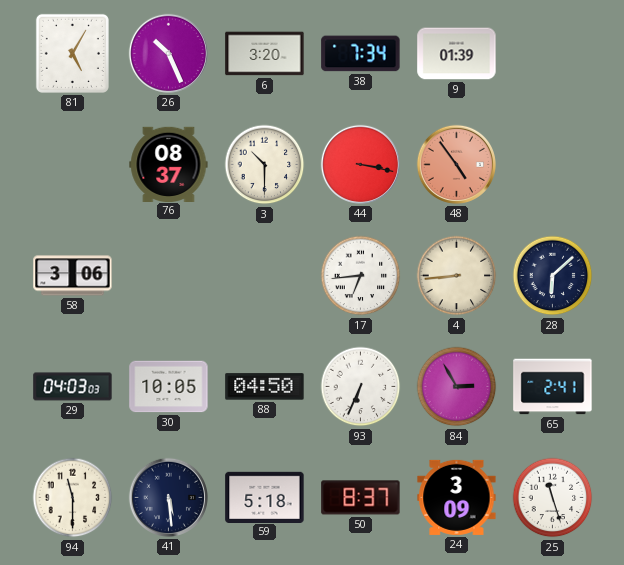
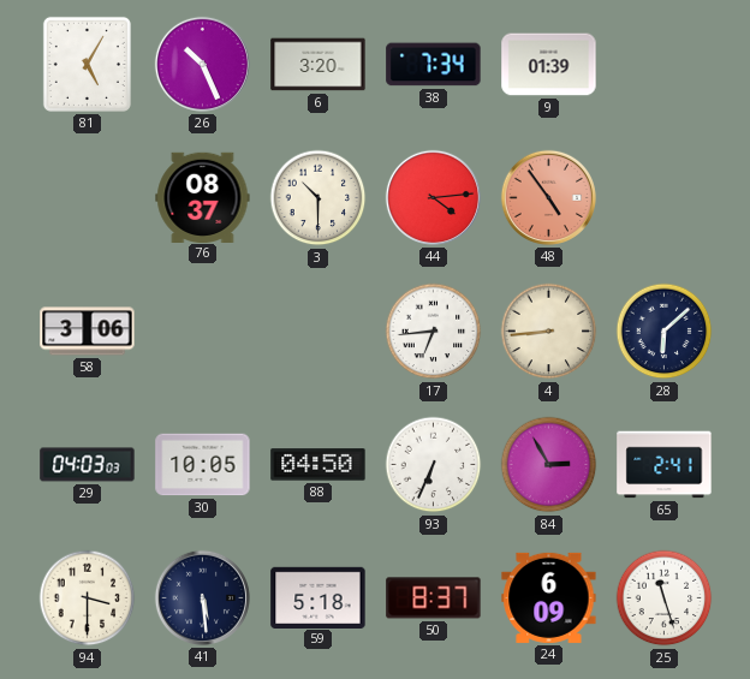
44: 3:17 -> 4:14
94: 11:30 -> 3:30
24: 3:09 -> 6:09
